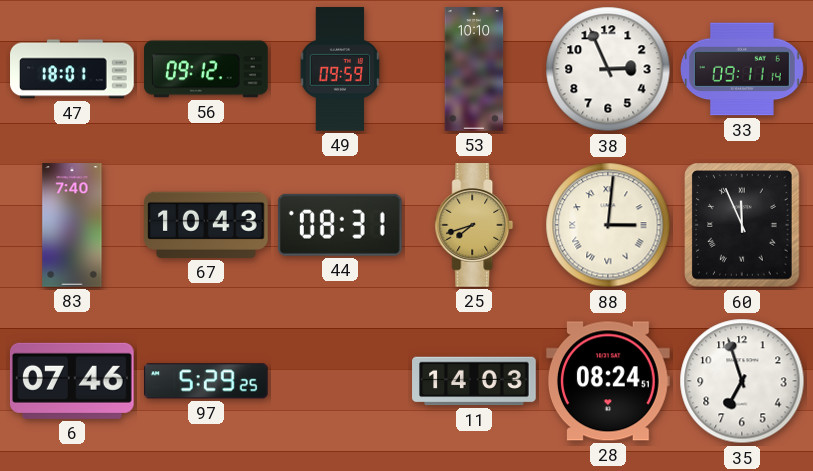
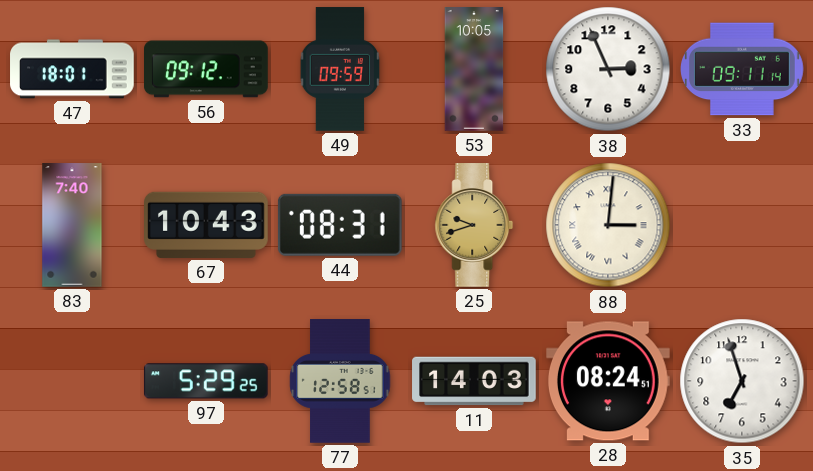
53: 10:10 -> 10:05
25: 7:42 -> 9:42
60: 11:56 -> none
6: 07:46 -> none
77: none -> 12:58
